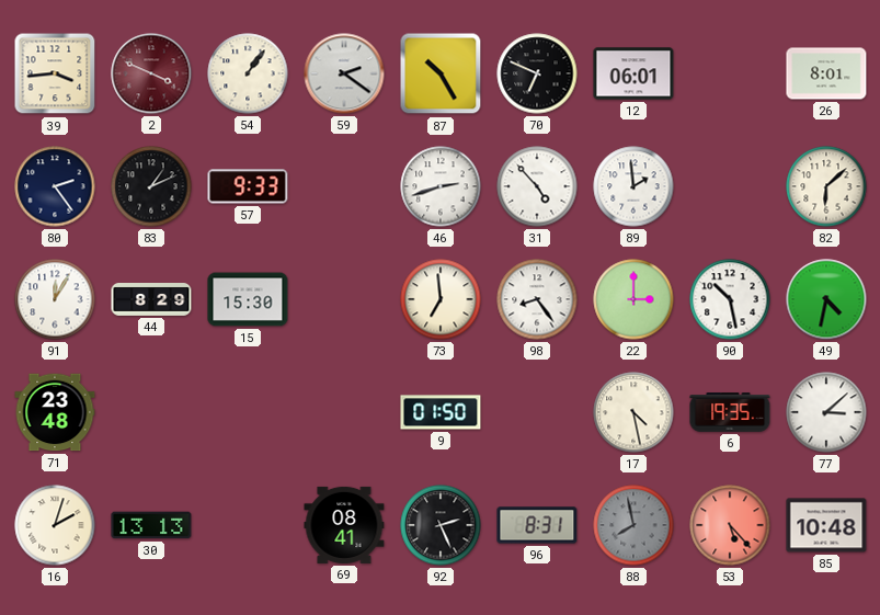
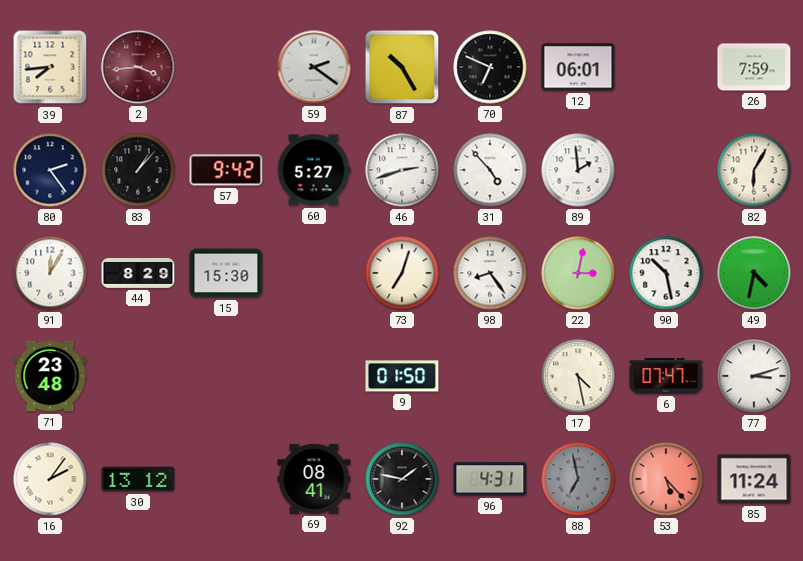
39: 3:44 -> 7:44
2: 3:49 -> 3:44
54: 1:06 -> none
26: 8:01 -> 7:59
83: 1:11 -> 1:07
57: 9:33 -> 9:42
60: none -> 5:27
82: 6:08 -> 6:05
73: 6:59 -> 7:03
22: 3:00 -> 3:02
6: 19:35 -> 07:47
77: 3:08 -> 3:12
16: 2:03 -> 2:06
30: 13:13 -> 13:12
92: 2:26 -> 1:47
96: 8:31 -> 4:31
88: 7:58 -> 6:58
85: 10:48 -> 11:24
